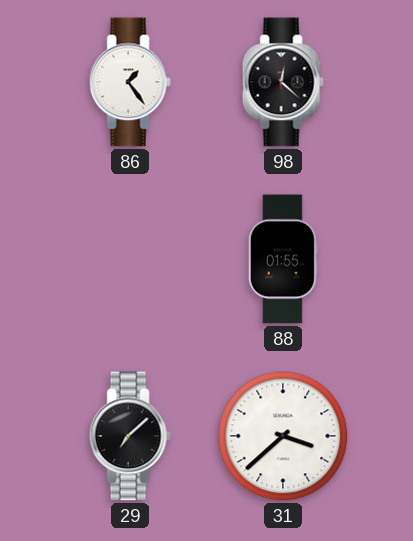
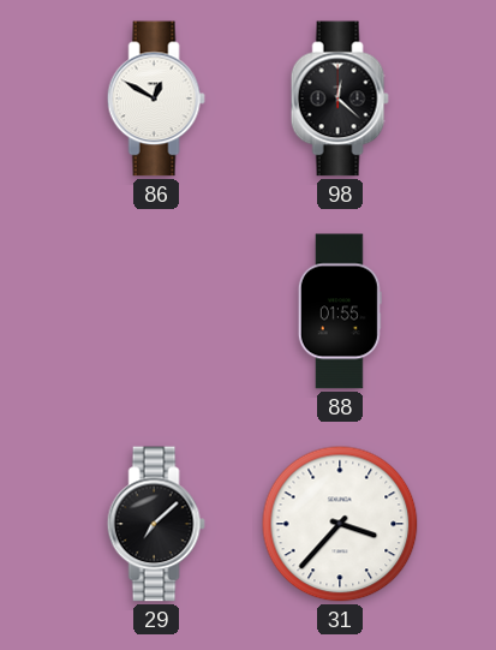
86: 1:24 -> 12:50
31: 3:38 -> 3:37
